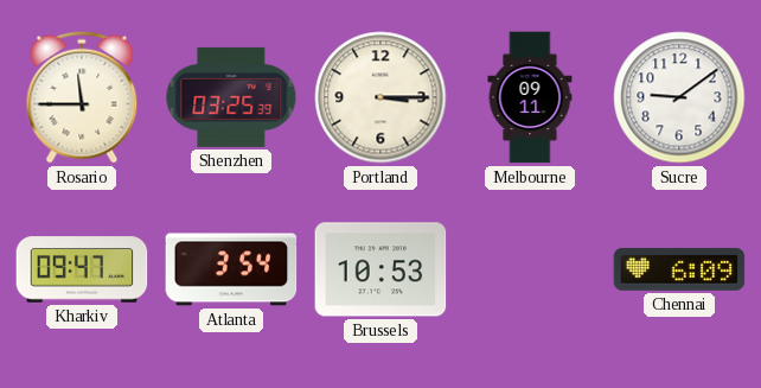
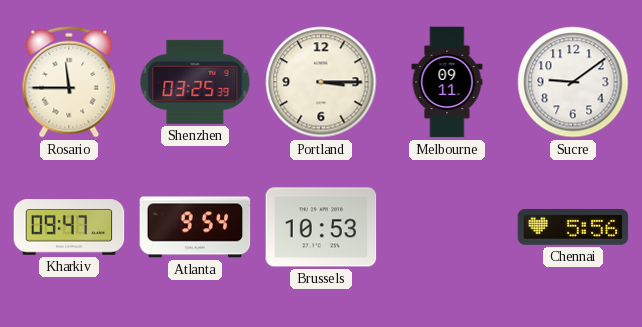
Atlanta: 3:54 -> 9:54
Chennai: 6:09 -> 5:56
